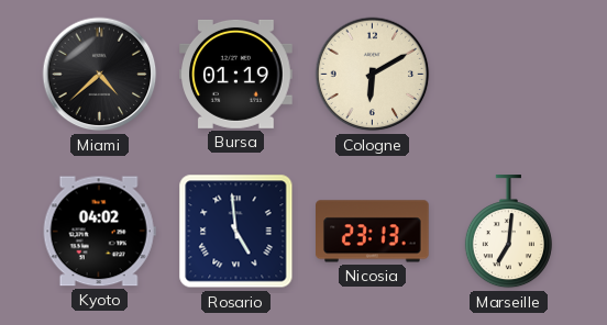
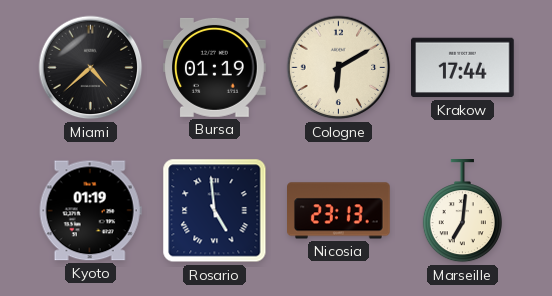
Krakow: none -> 17:44
Kyoto: 04:02 -> 01:19
